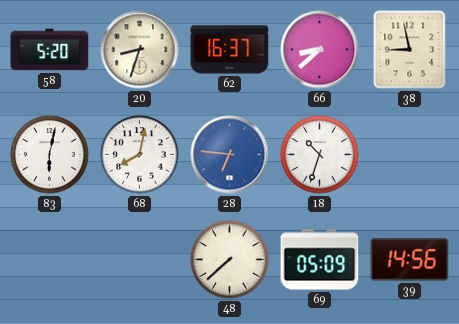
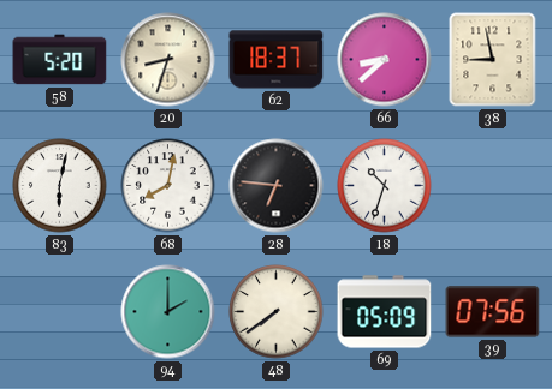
62: 16:37 -> 18:37
28 dial: blue -> black
94: none -> 2:00
48: 7:38 -> 7:39
39: 14:56 -> 07:56
